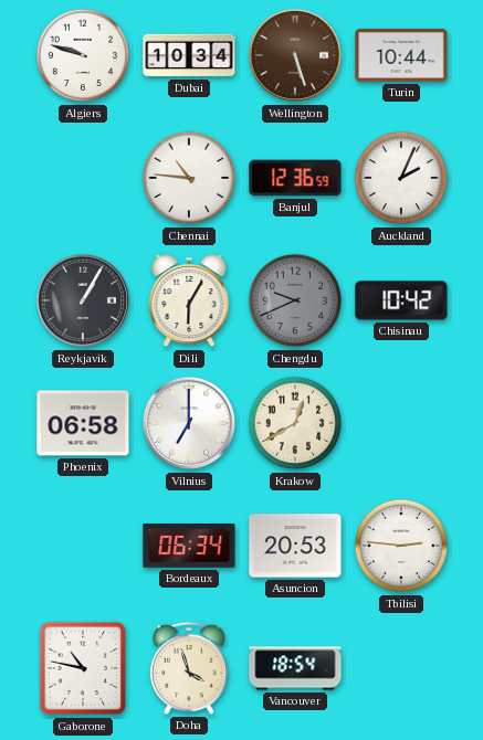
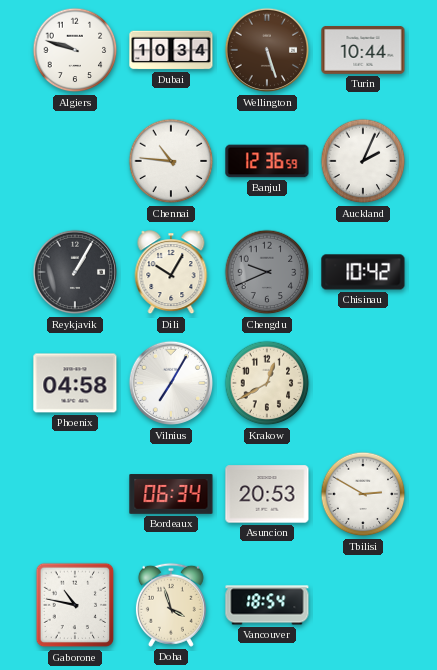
Dili: 6:05 -> 10:05
Phoenix: 06:58 -> 04:58
Vilnius: 7:00 -> 7:05
Tbilisi: 2:46 -> 2:50
